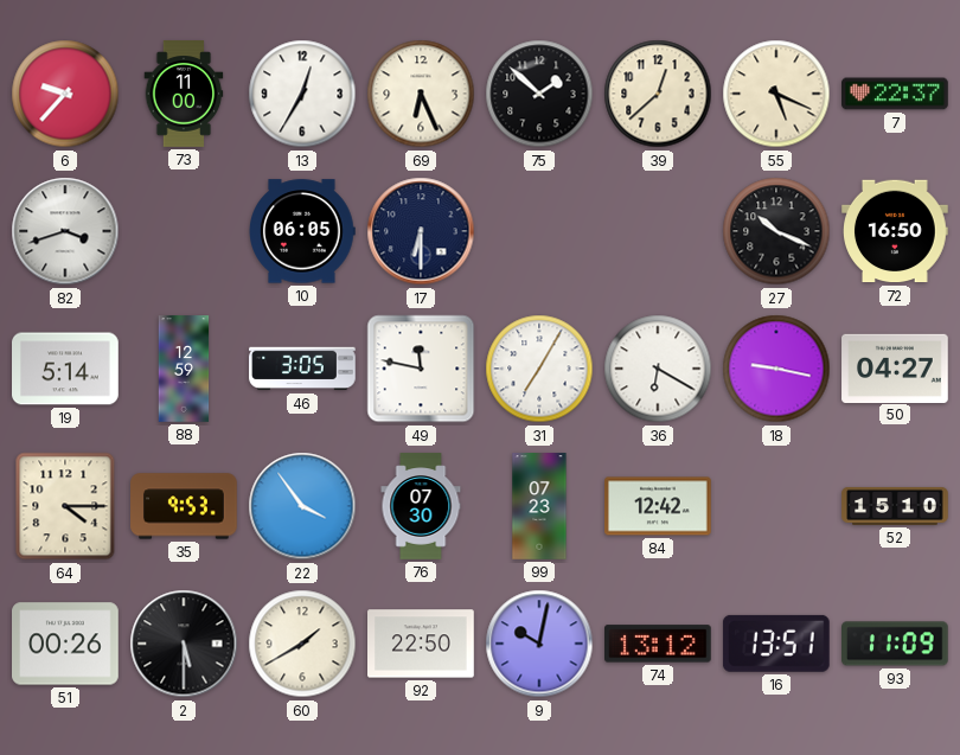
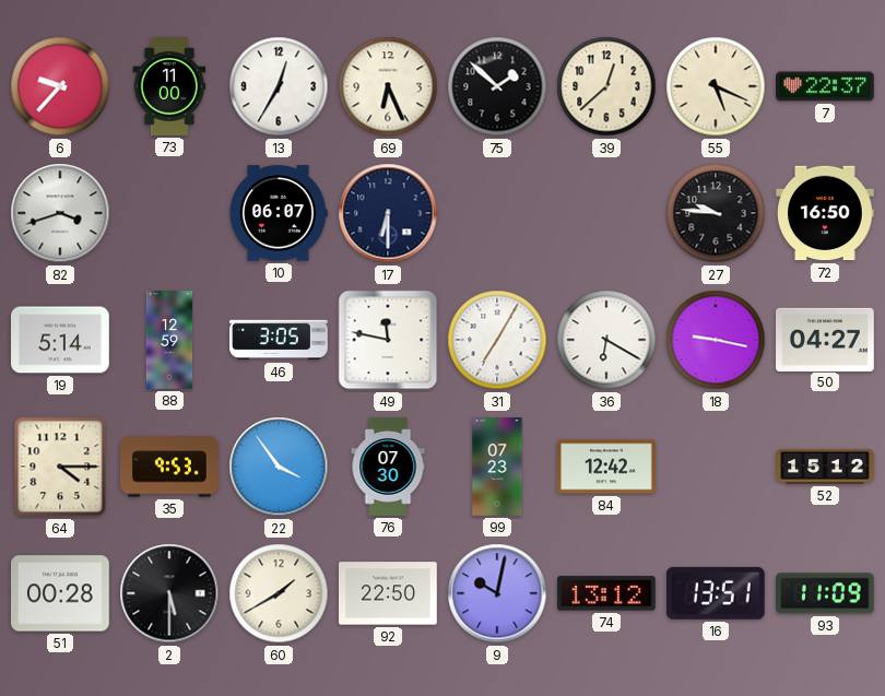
10: 06:05 -> 06:07
27: 10:19 -> 9:46
52: 15:10 -> 15:12
51: 00:26 -> 00:28
